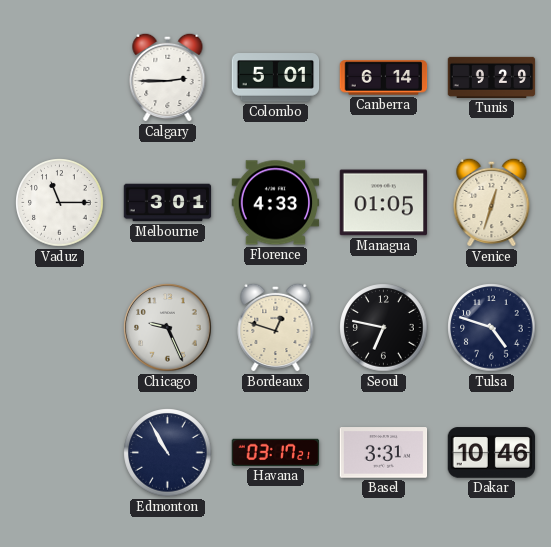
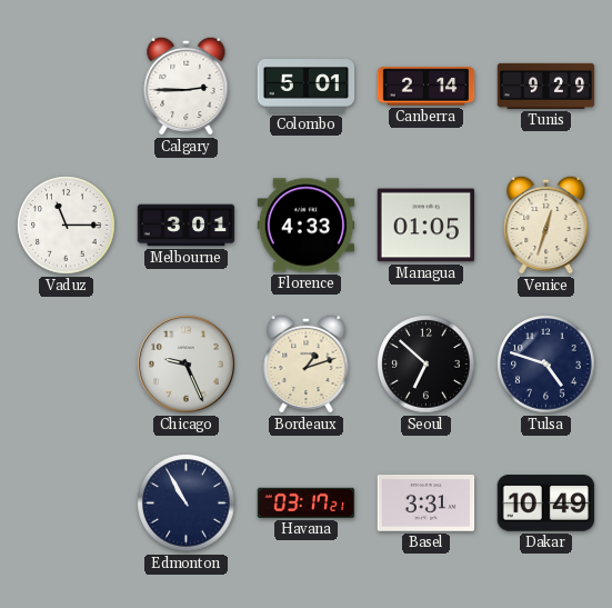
Canberra: 6:14 -> 2:14
Bordeaux: 12:48 -> 1:12
Seoul: 6:47 -> 6:52
Dakar: 10:46 -> 10:49
